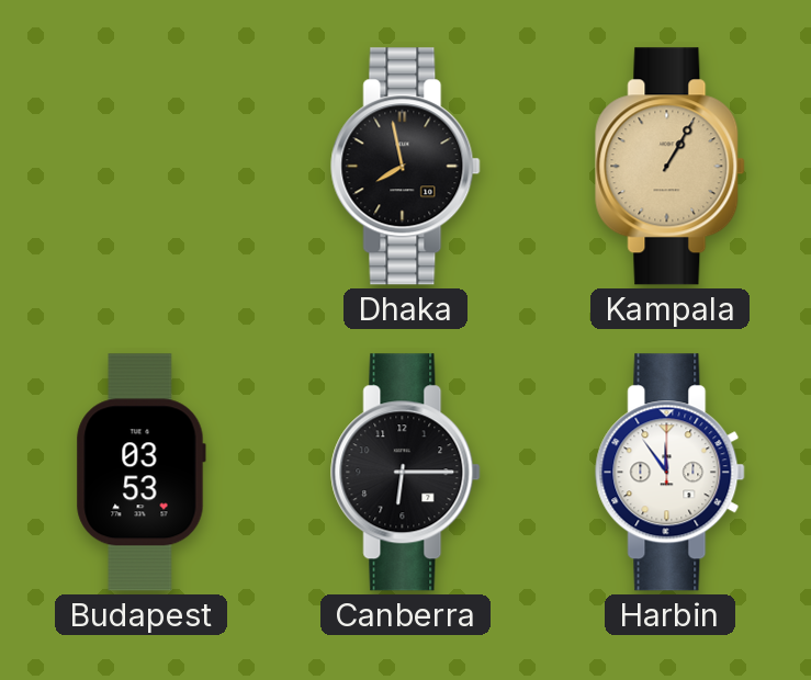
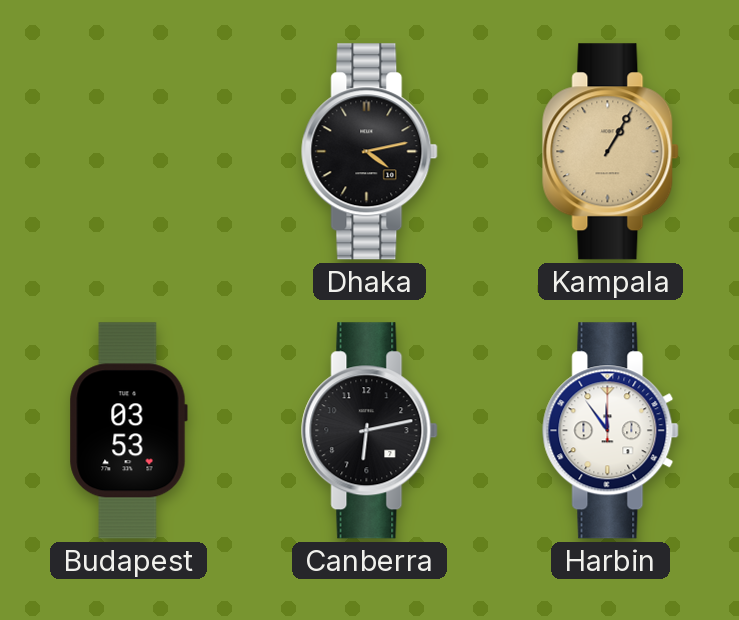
Dhaka: 7:58 -> 4:13
Canberra: 6:15 -> 6:13
